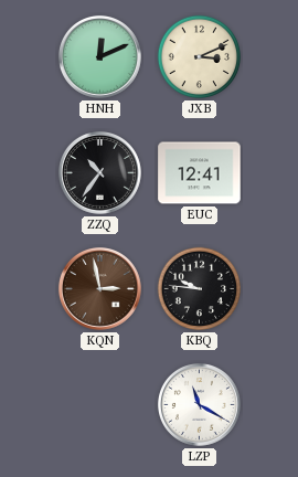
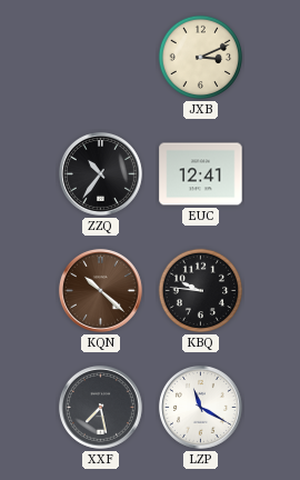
HNH: 12:11 -> none
KQN: 2:58 -> 10:22
XXF: none -> 7:28
